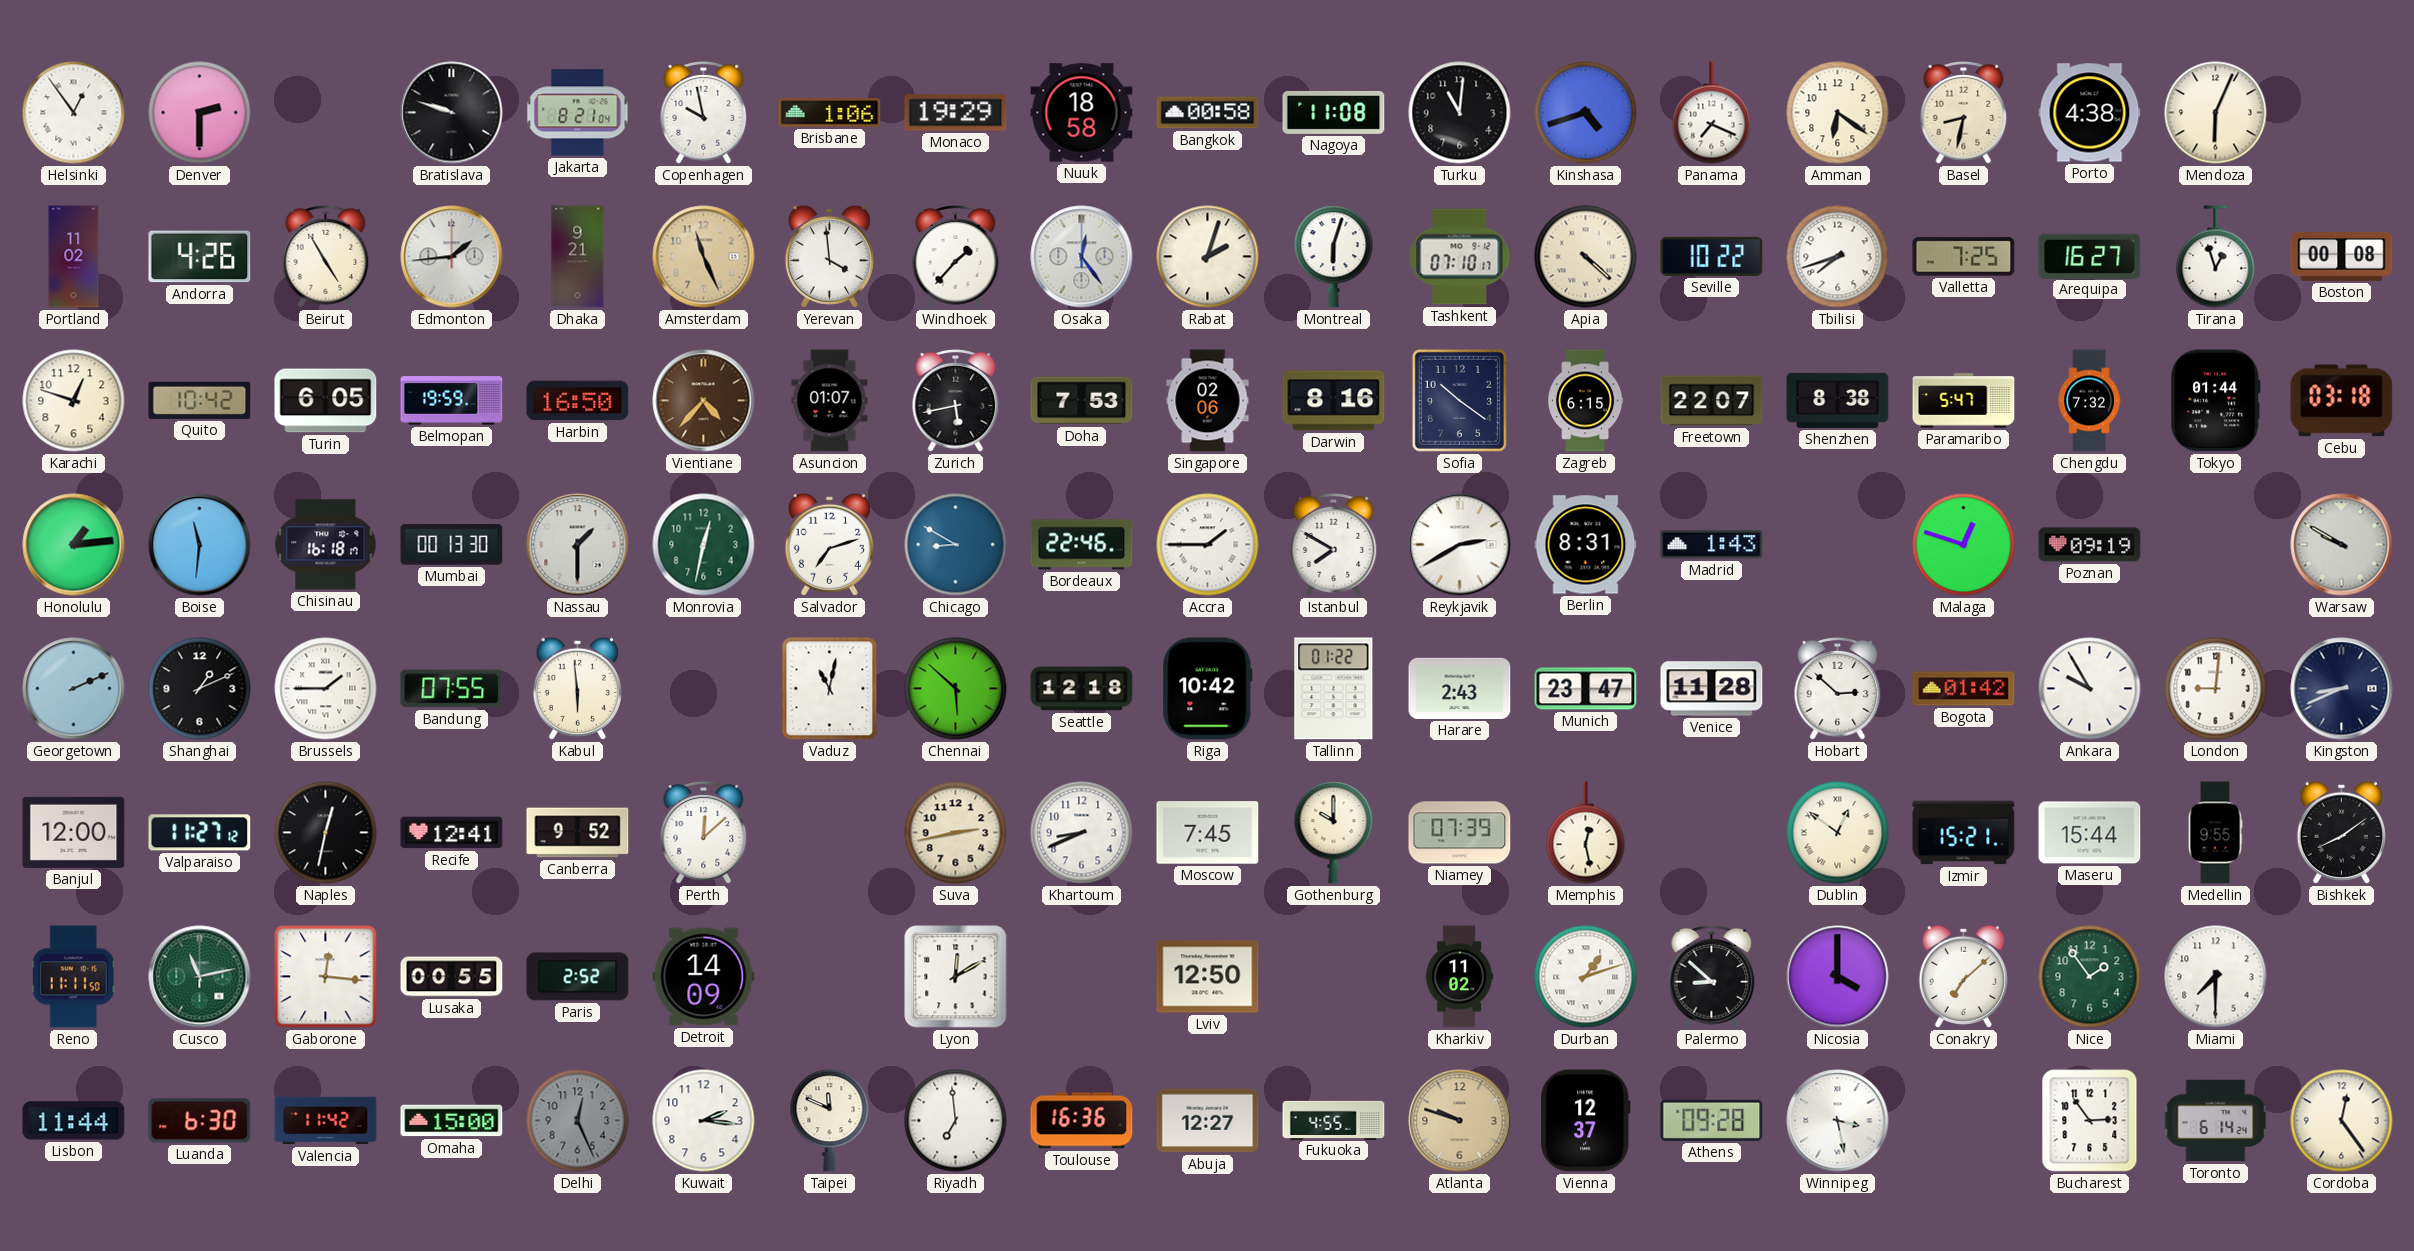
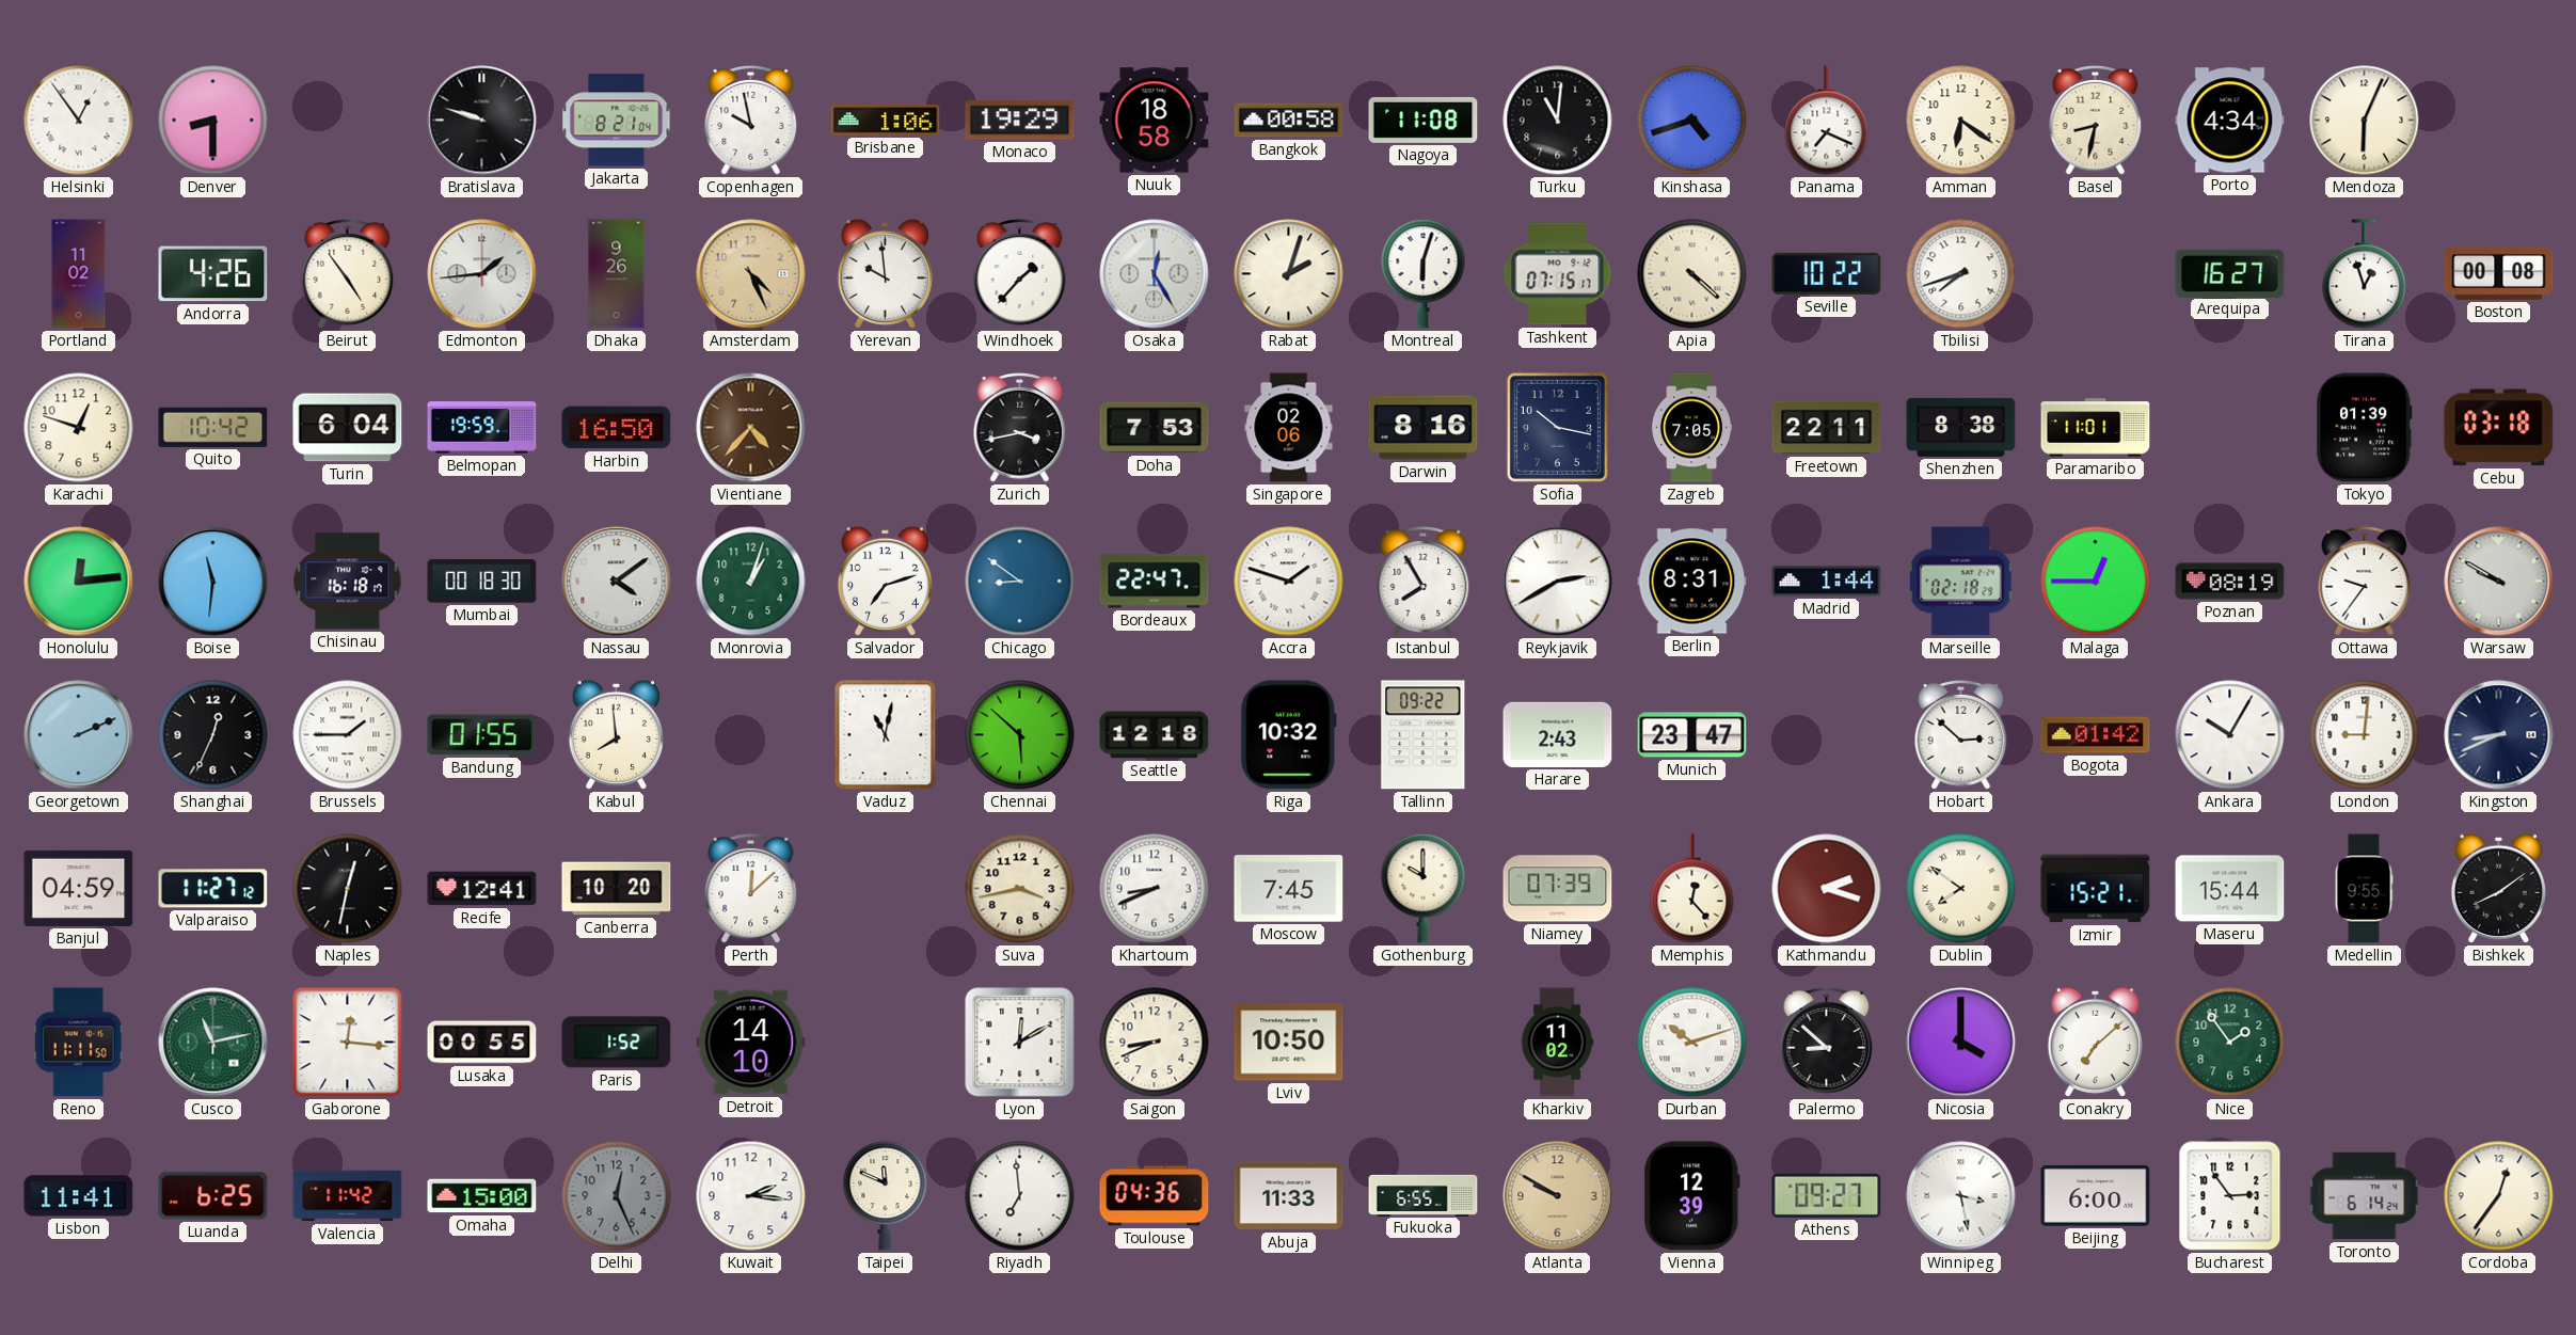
Denver: 2:30 -> 8:30
Porto: 4:38 -> 4:34
Beirut: 4:55 -> 4:54
Dhaka: 9:21 -> 9:26
Amsterdam: 11:26 -> 4:26
Yerevan: 3:59 -> 9:59
Osaka: 12:24 -> 12:25
Tashkent: 07:10 -> 07:15
Valletta: 7:25 -> none
Turin: 6:05 -> 6:04
Asuncion: 01:07 -> none
Zurich: 5:43 -> 3:43
Sofia: 10:21 -> 10:17
Zagreb: 6:15 -> 7:05
Freetown: 22:07 -> 22:11
Paramaribo: 5:47 -> 11:01
Chengdu: 7:32 -> none
Tokyo: 01:44 -> 01:39
Honolulu: 1:14 -> 12:14
Mumbai: 00:13 -> 00:18
Nassau: 1:30 -> 4:09
Monrovia: 12:32 -> 1:03
Chicago: 8:50 -> 8:51
Bordeaux: 22:46 -> 22:47
Accra: 1:45 -> 1:48
Istanbul: 7:50 -> 7:55
Madrid: 1:43 -> 1:44
Marseille: none -> 02:18
Malaga: 12:48 -> 12:45
Poznan: 09:19 -> 08:19
Ottawa: none -> 9:36
Shanghai: 1:11 -> 12:34
Bandung: 07:55 -> 01:55
Kabul: 5:59 -> 7:59
Riga: 10:42 -> 10:32
Tallinn: 01:22 -> 09:22
Venice: 11:28 -> none
Ankara: 9:55 -> 10:05
Banjul: 12:00 -> 04:59
Canberra: 9:52 -> 10:20
Suva: 2:43 -> 3:43
Memphis: 12:28 -> 12:23
Kathmandu: none -> 2:18
Dublin: 12:51 -> 7:51
Paris: 2:52 -> 1:52
Detroit: 14:09 -> 14:10
Saigon: none -> 8:41
Lviv: 12:50 -> 10:50
Durban: 1:12 -> 10:12
Miami: 7:30 -> none
Lisbon: 11:44 -> 11:41
Luanda: 6:30 -> 6:25
Toulouse: 16:36 -> 04:36
Abuja: 12:27 -> 11:33
Fukuoka: 4:55 -> 6:55
Atlanta: 9:48 -> 9:50
Vienna: 12:37 -> 12:39
Athens: 09:28 -> 09:27
Beijing: none -> 6:00
Cordoba: 12:24 -> 12:36
